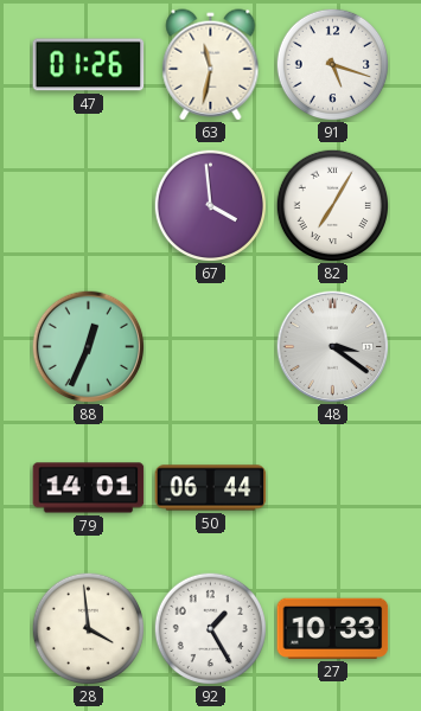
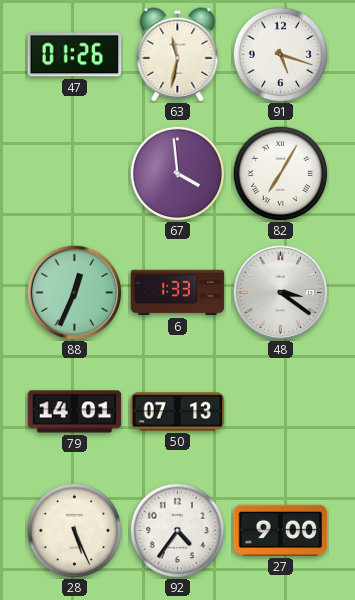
6: none -> 1:33
50: 06:44 -> 07:13
28: 3:59 -> 5:26
92: 1:25 -> 4:36
27: 10:33 -> 9:00
